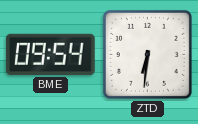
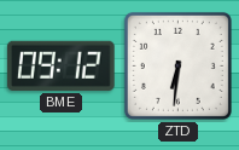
BME: 09:54 -> 09:12
